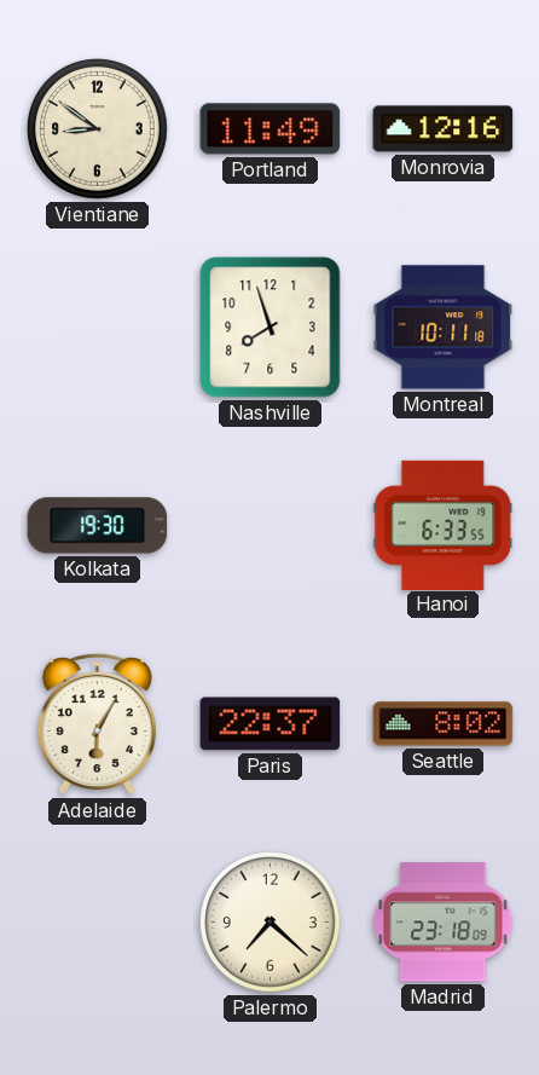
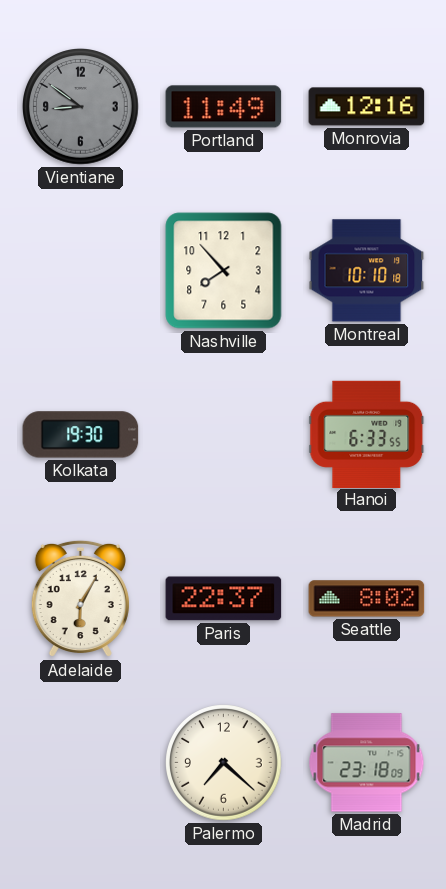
Vientiane dial: cream -> grey
Nashville: 7:57 -> 7:53
Montreal: 10:11 -> 10:10
